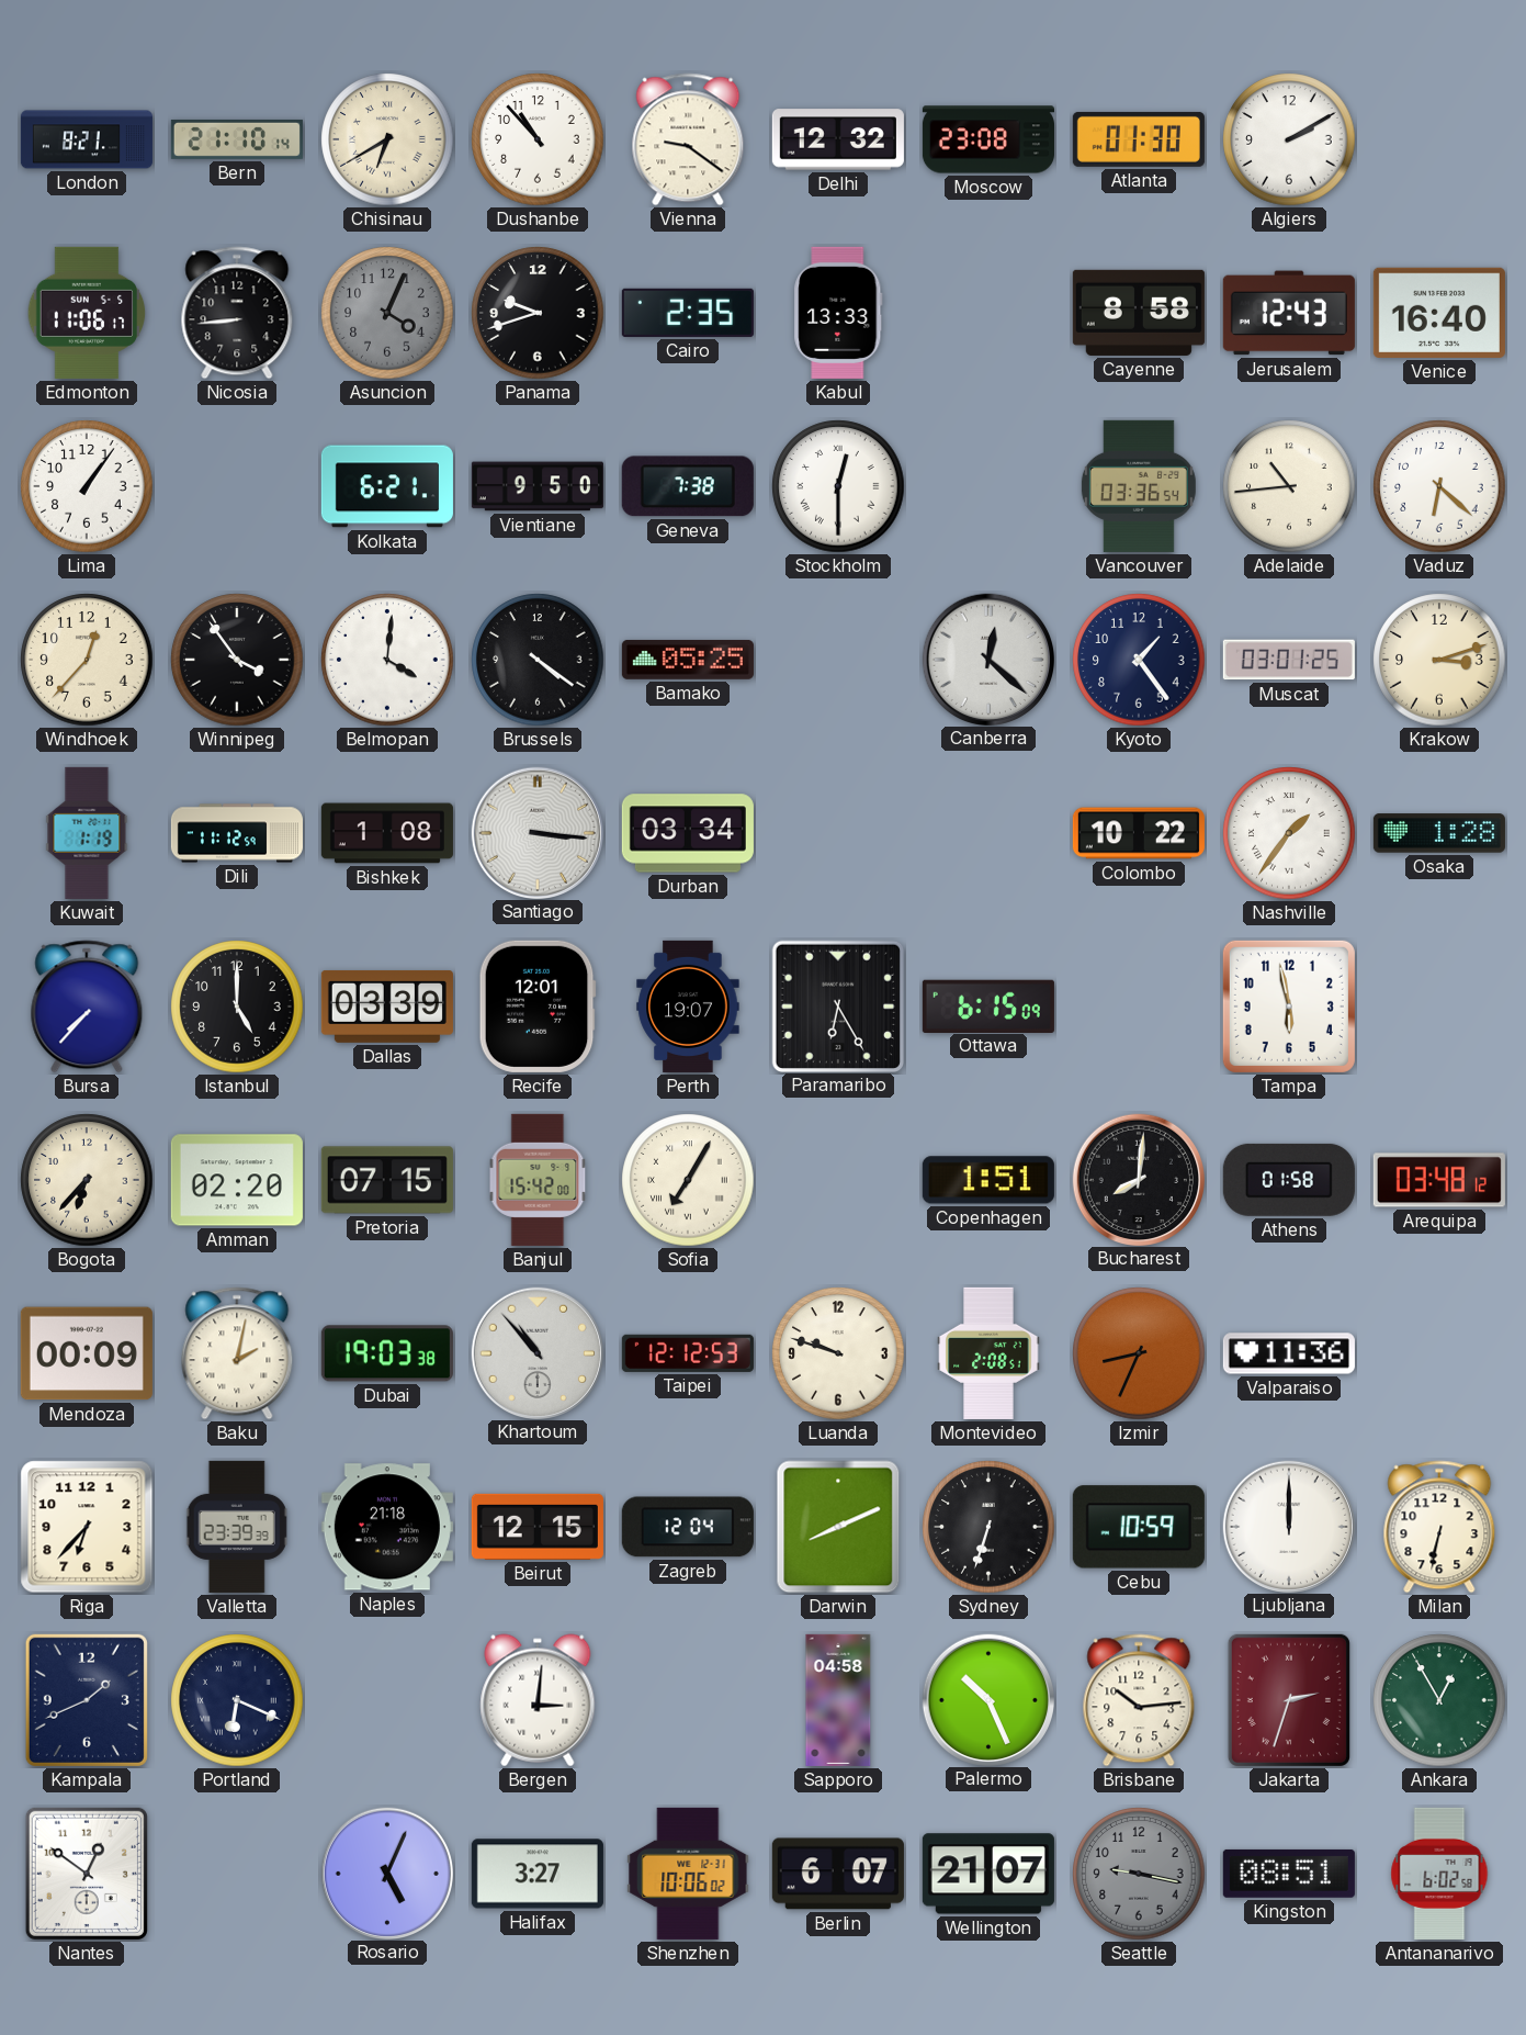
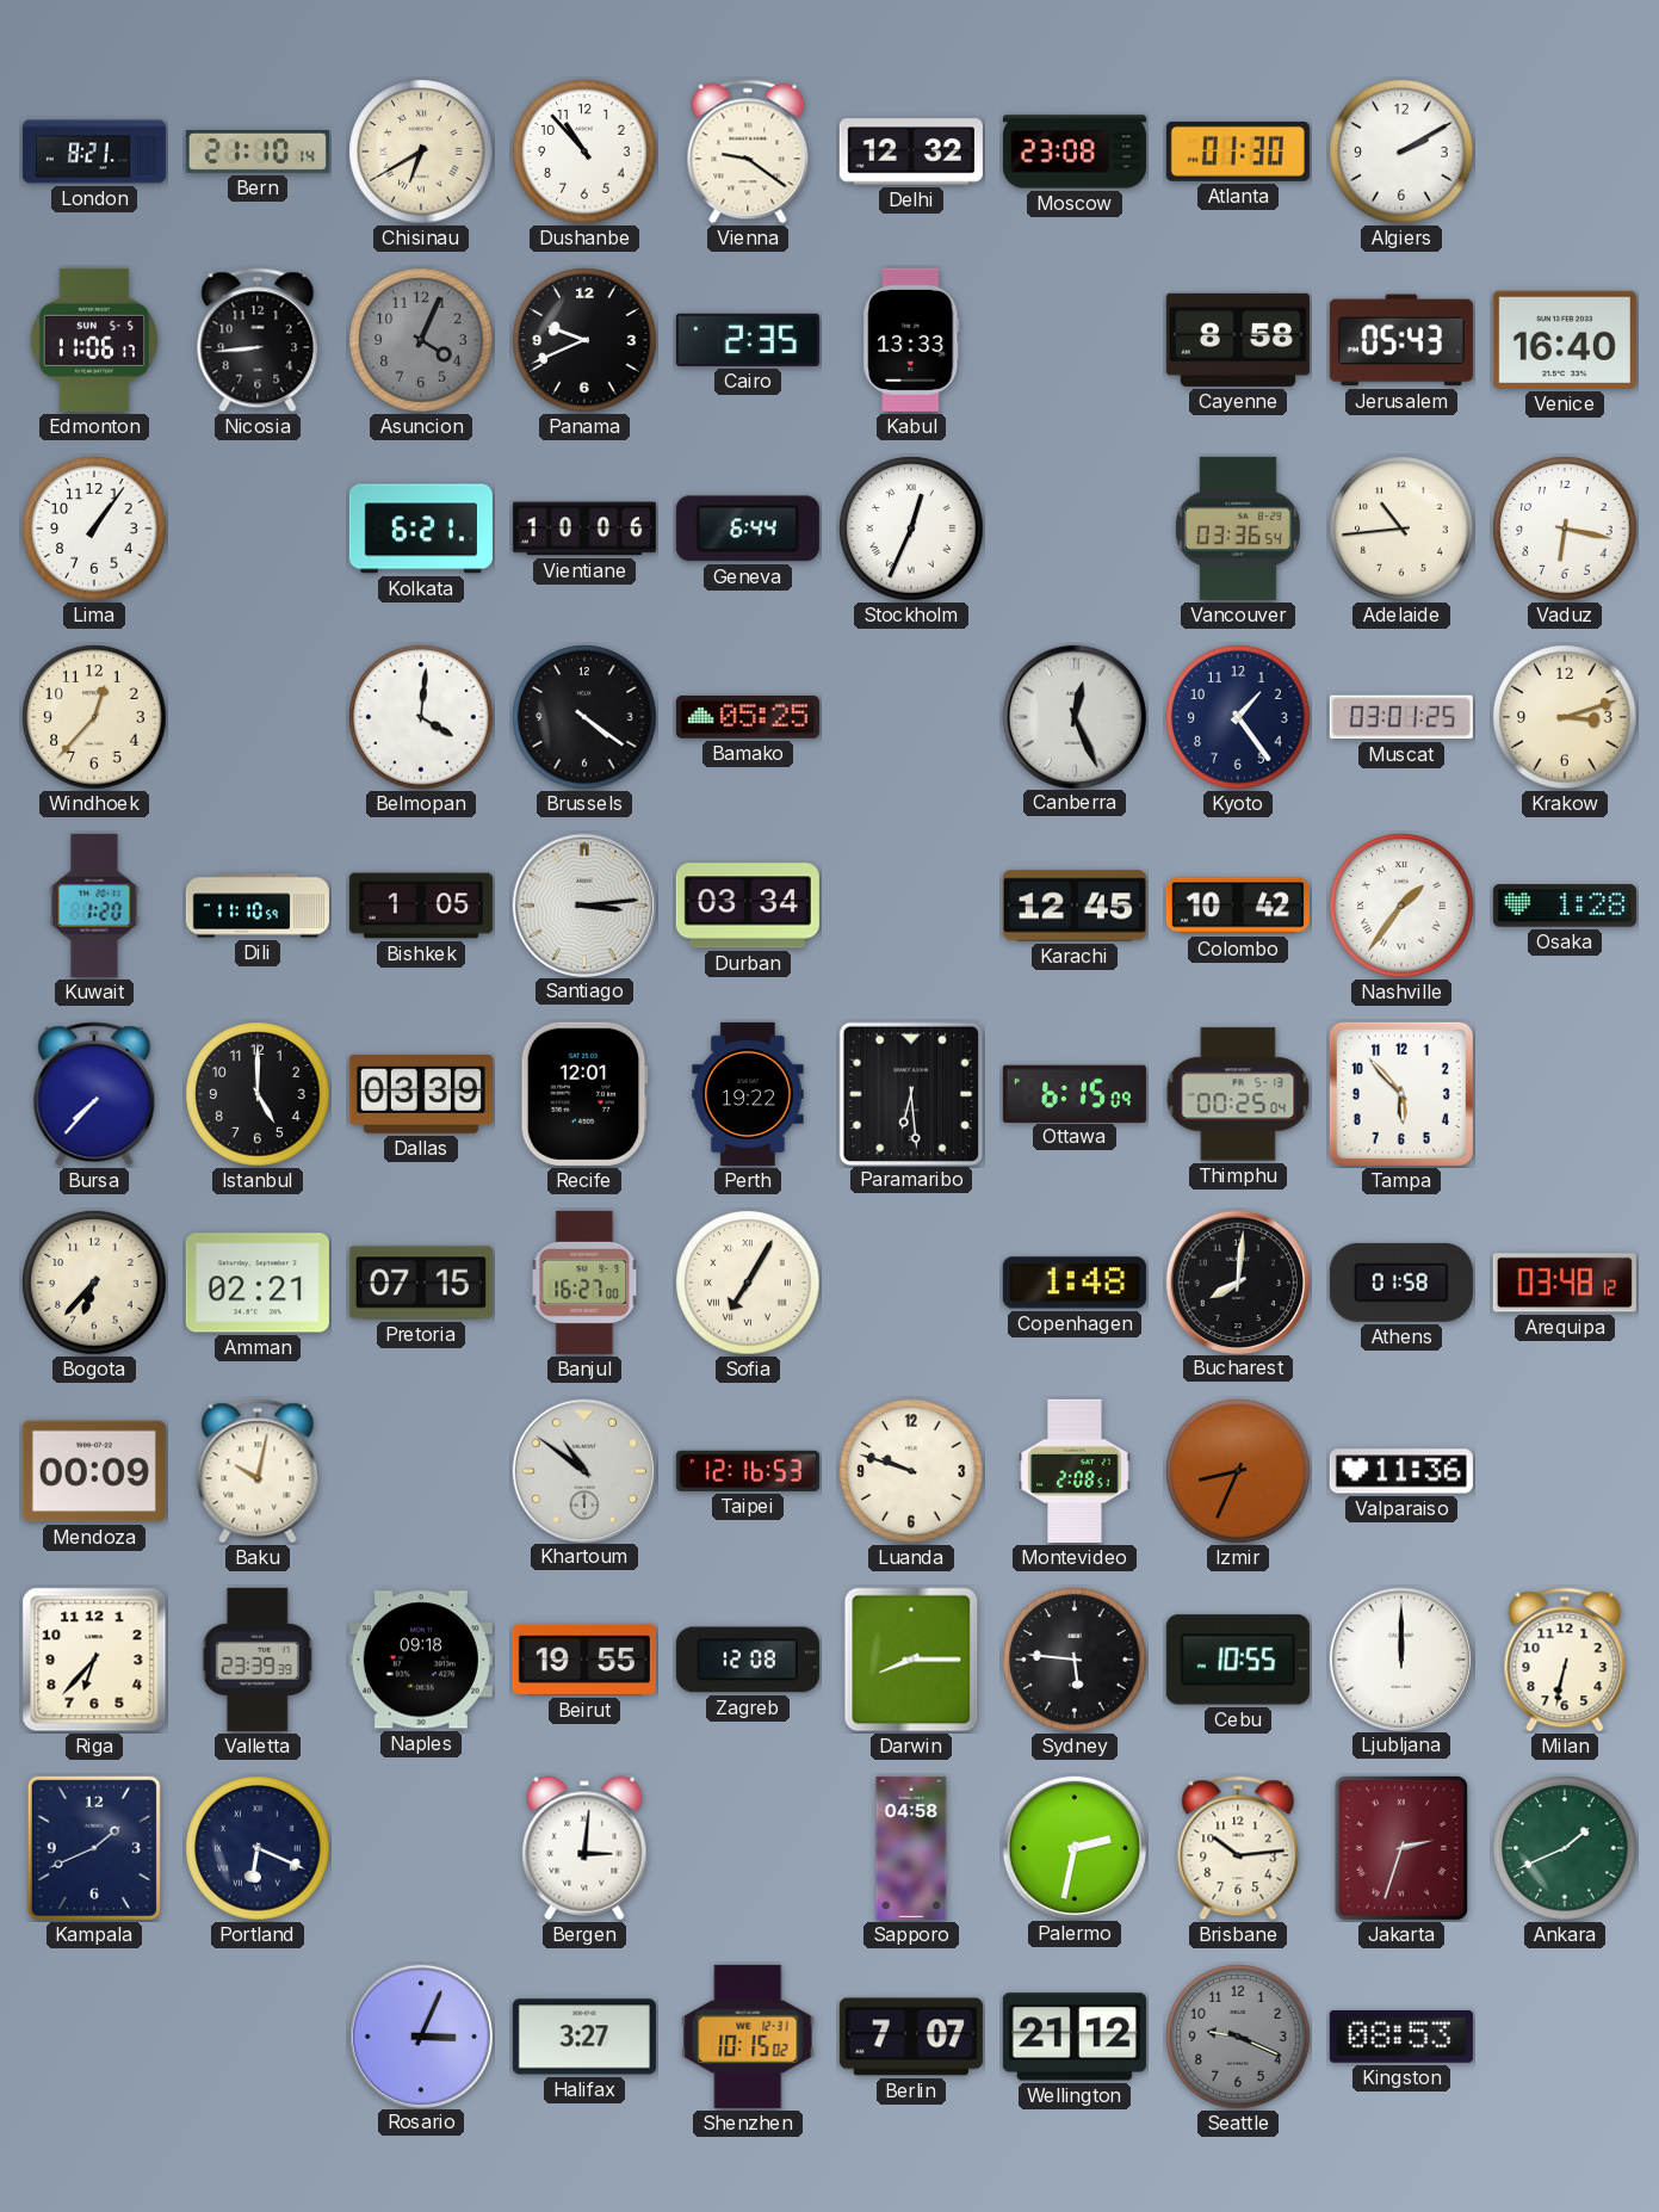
Panama: 9:42 -> 9:41
Jerusalem: 12:43 -> 05:43
Vientiane: 9:50 -> 10:06
Geneva: 7:38 -> 6:44
Stockholm: 12:30 -> 12:34
Vaduz: 6:22 -> 6:17
Winnipeg: 3:54 -> none
Canberra: 12:22 -> 12:26
Kuwait: 1:19 -> 1:20
Dili: 11:12 -> 11:10
Bishkek: 1:08 -> 1:05
Santiago: 3:16 -> 3:14
Karachi: none -> 12:45
Colombo: 10:22 -> 10:42
Perth: 19:07 -> 19:22
Paramaribo: 6:25 -> 6:29
Thimphu: none -> 00:25
Tampa: 5:58 -> 5:53
Amman: 02:20 -> 02:21
Banjul: 15:42 -> 16:27
Copenhagen: 1:51 -> 1:48
Baku: 2:02 -> 10:02
Dubai: 19:03 -> none
Khartoum: 10:53 -> 10:51
Taipei: 12:12 -> 12:16
Naples: 21:18 -> 09:18
Beirut: 12:15 -> 19:55
Zagreb: 12:04 -> 12:08
Darwin: 8:11 -> 8:15
Sydney: 6:33 -> 5:46
Cebu: 10:59 -> 10:55
Palermo: 10:26 -> 2:32
Ankara: 12:55 -> 1:41
Nantes: 12:51 -> none
Rosario: 5:04 -> 3:04
Shenzhen: 10:06 -> 10:15
Berlin: 6:07 -> 7:07
Wellington: 21:07 -> 21:12
Seattle: 9:17 -> 9:19
Kingston: 08:51 -> 08:53
Antananarivo: 6:02 -> none
